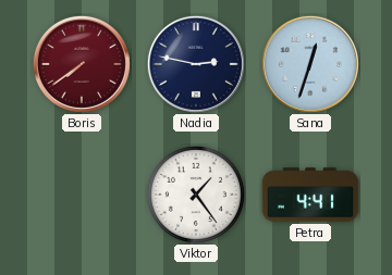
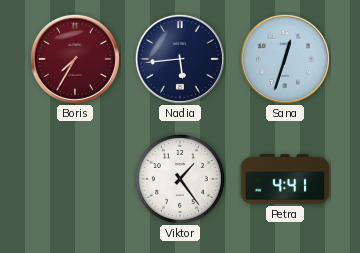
Boris: 7:39 -> 7:35
Nadia: 2:47 -> 5:44
